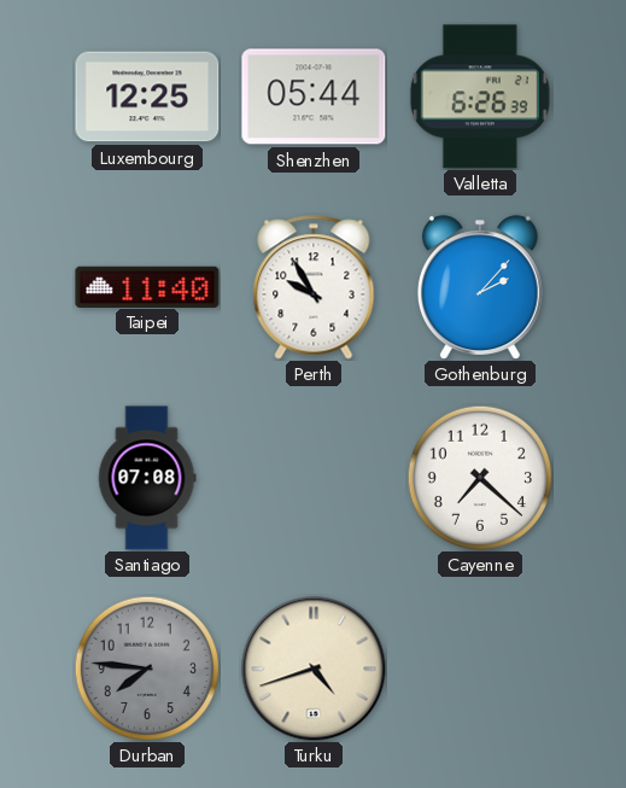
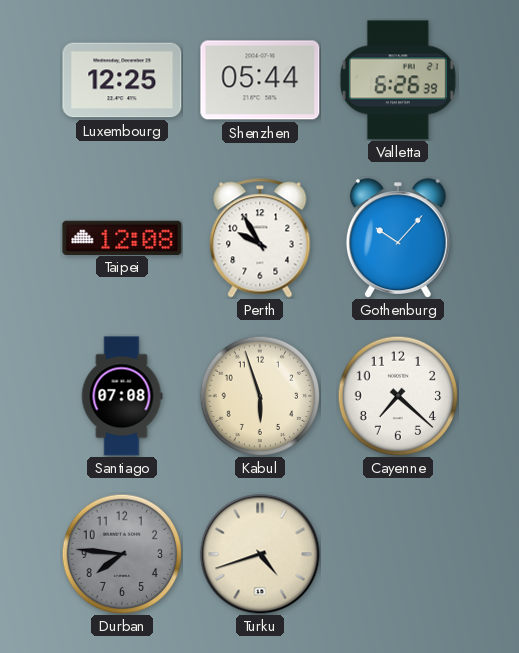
Taipei: 11:40 -> 12:08
Gothenburg: 2:07 -> 10:07
Kabul: none -> 5:57
